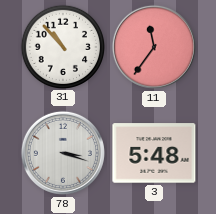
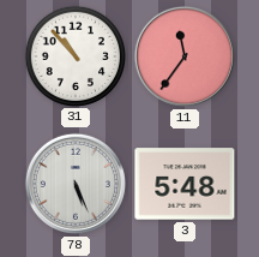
78: 3:18 -> 5:26
